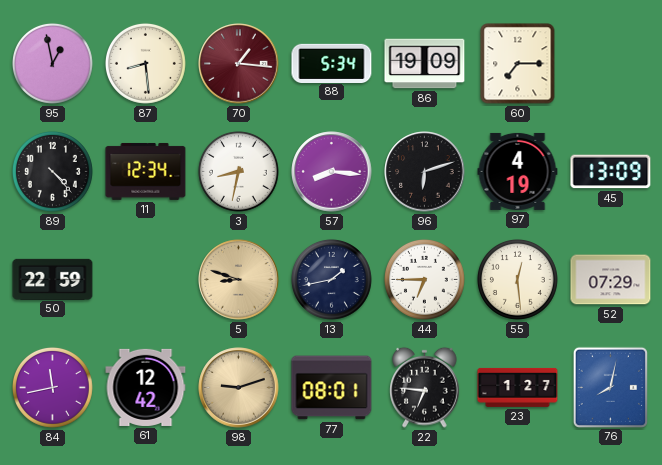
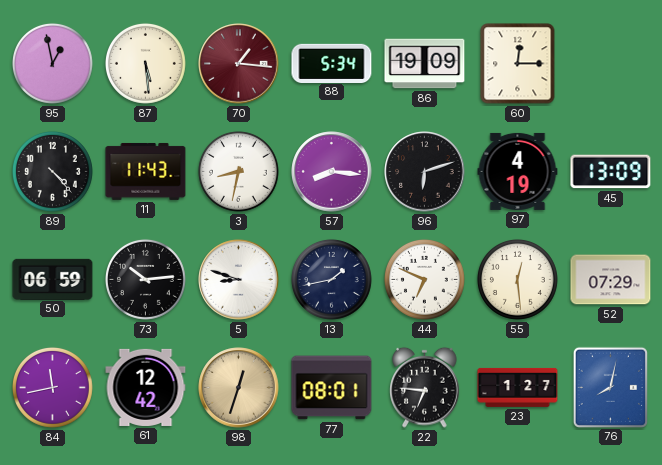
87: 8:29 -> 5:29
60: 7:15 -> 12:15
11: 12:34 -> 11:43
50: 22:59 -> 06:59
73: none -> 10:14
5 dial: champagne -> white
44: 6:45 -> 6:49
98: 9:12 -> 12:33
